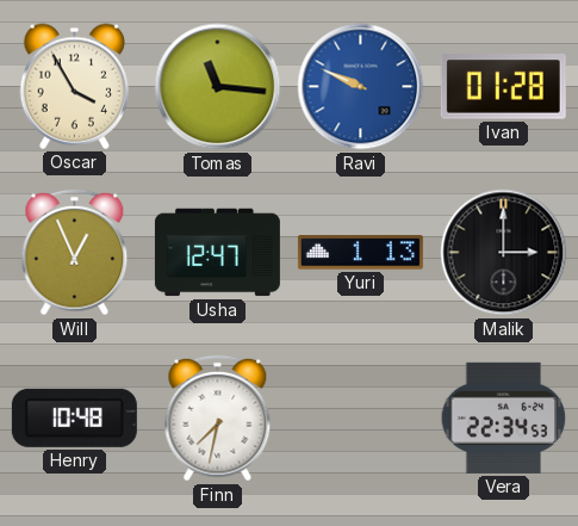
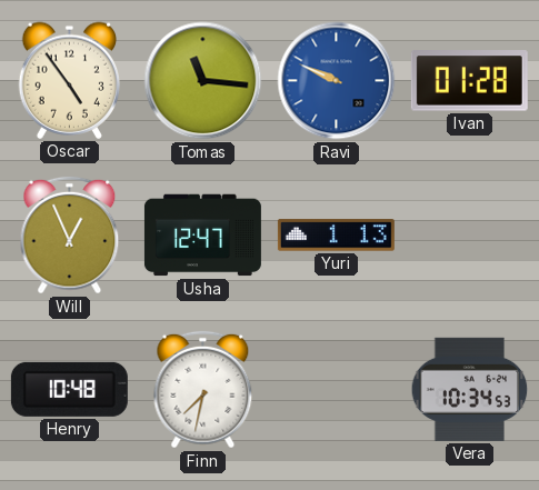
Oscar: 3:55 -> 4:54
Malik: 3:00 -> none
Vera: 22:34 -> 10:34
